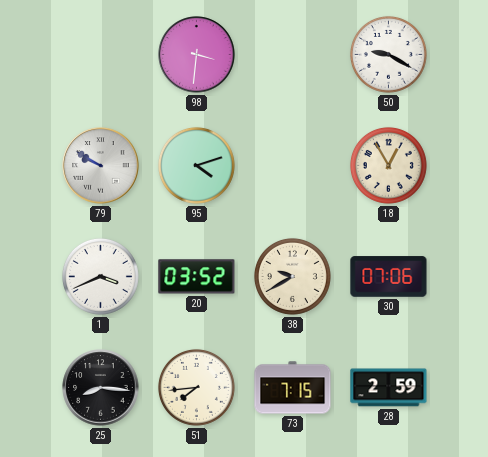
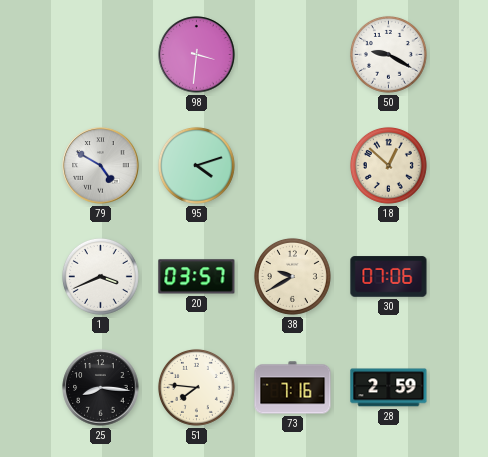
79: 9:50 -> 4:50
18: 12:55 -> 12:52
20: 03:52 -> 03:57
51: 7:44 -> 7:46
73: 7:15 -> 7:16
